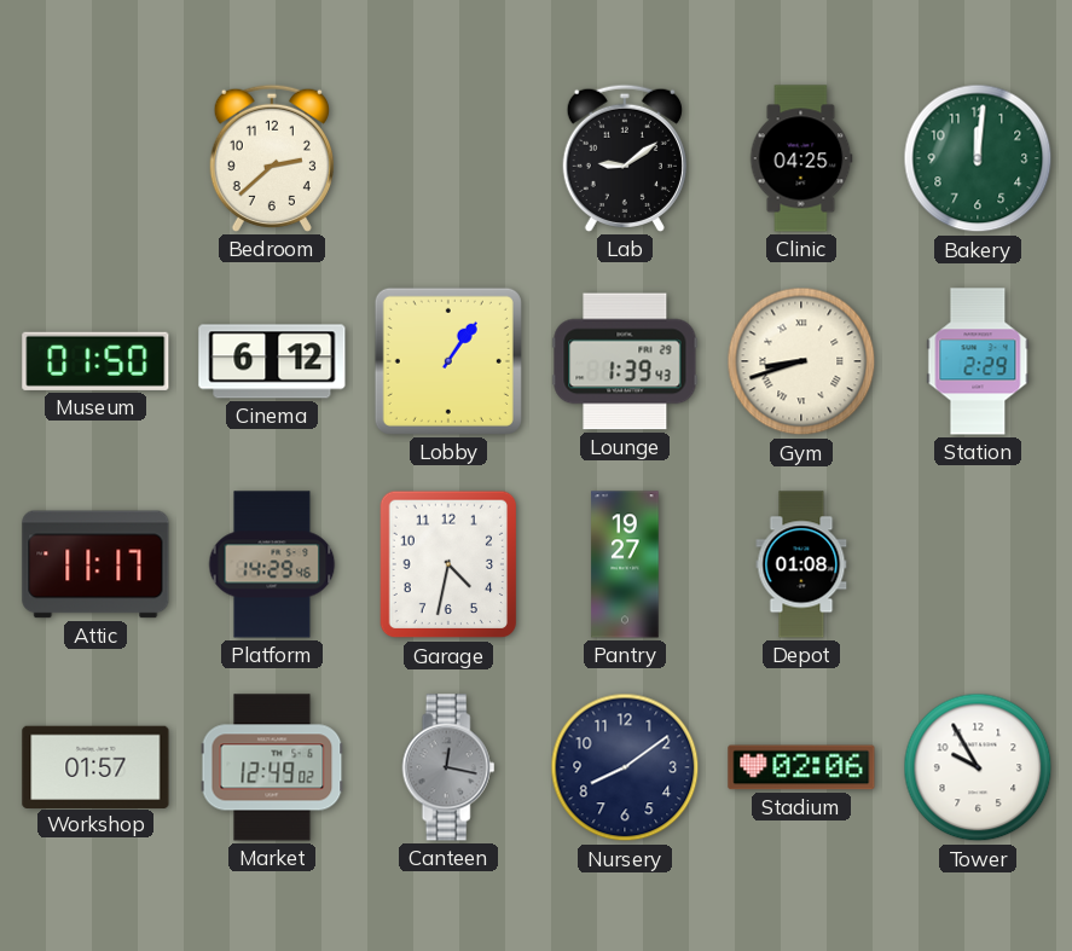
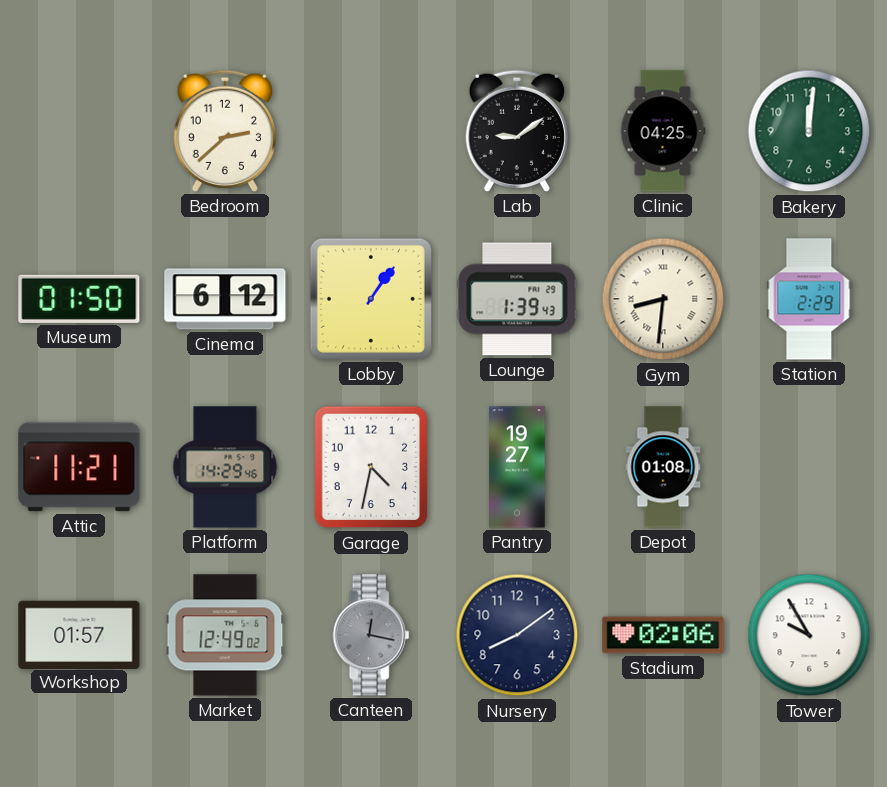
Gym: 8:42 -> 8:31
Attic: 11:17 -> 11:21
